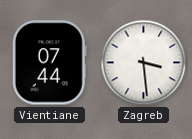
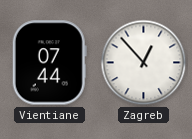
Zagreb: 3:29 -> 12:53
